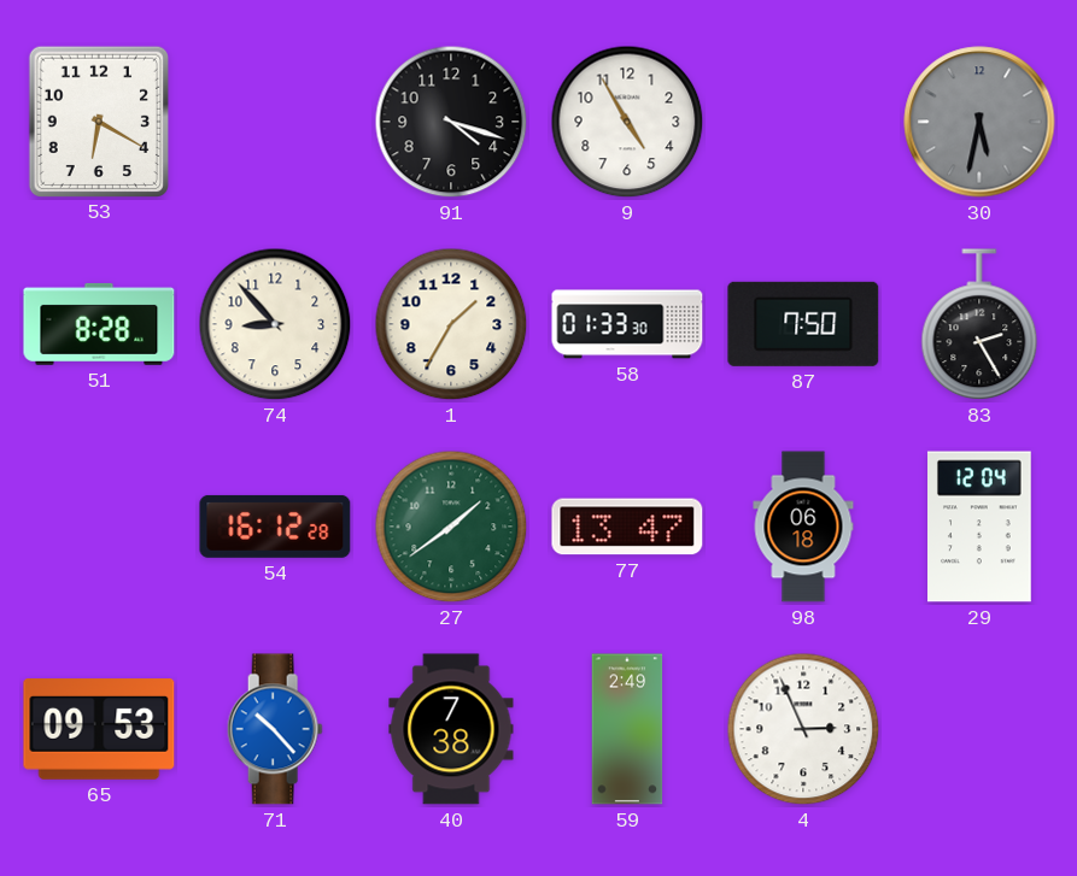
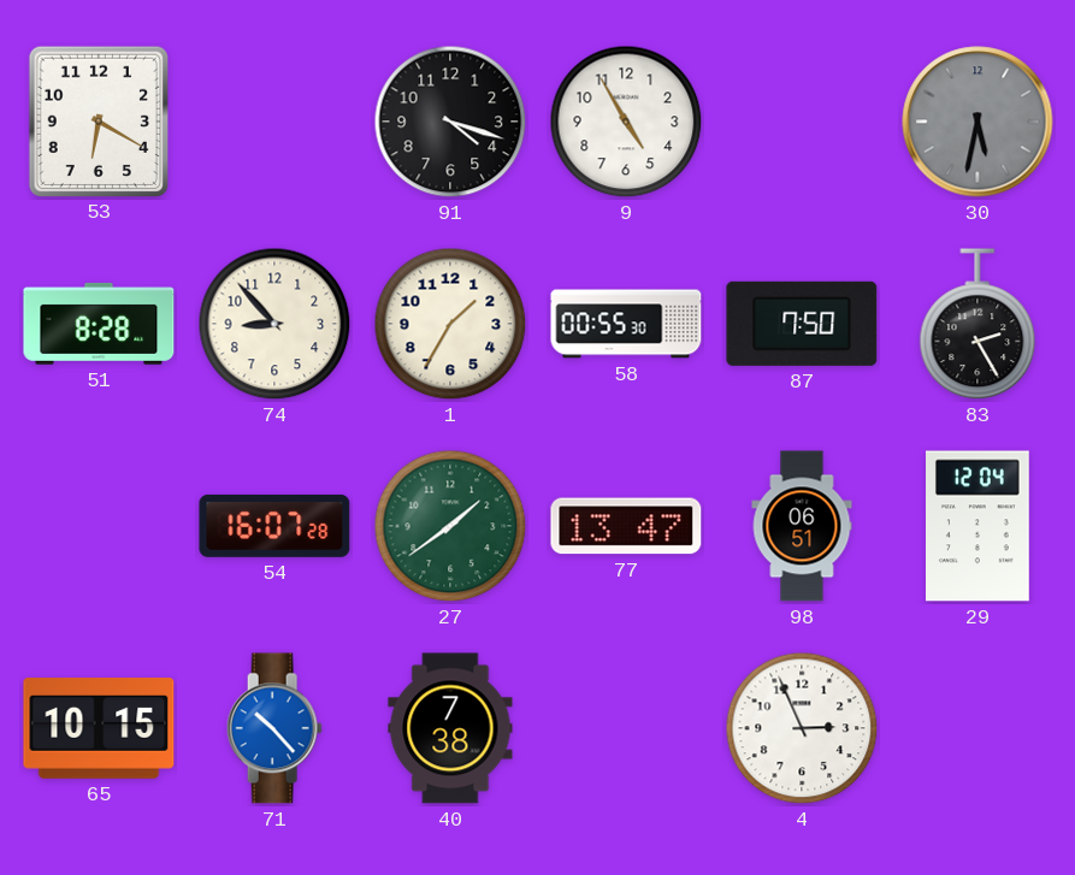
58: 01:33 -> 00:55
54: 16:12 -> 16:07
98: 06:18 -> 06:51
65: 09:53 -> 10:15
59: 2:49 -> none
